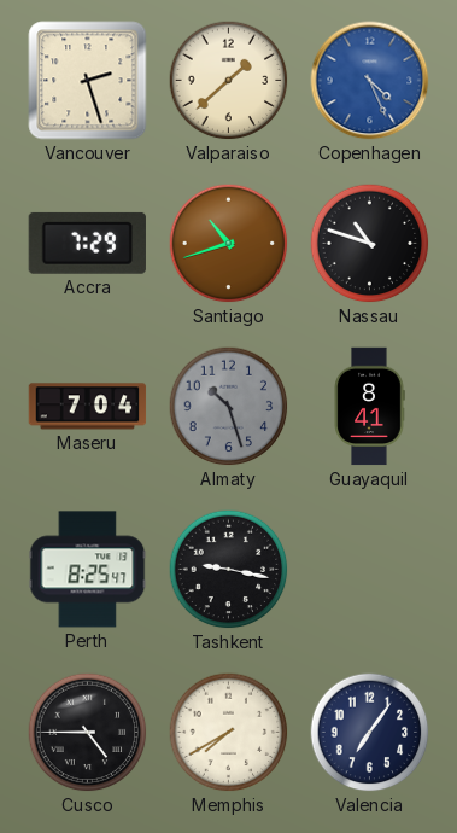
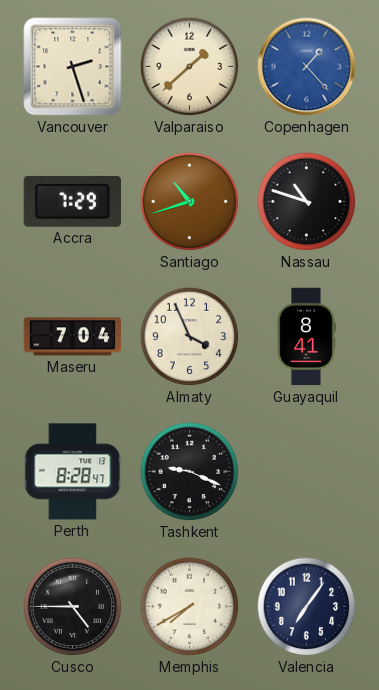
Copenhagen: 4:26 -> 1:23
Almaty: 10:27 -> 3:56
Almaty dial: grey -> cream
Perth: 8:25 -> 8:28
Tashkent: 9:17 -> 9:19
